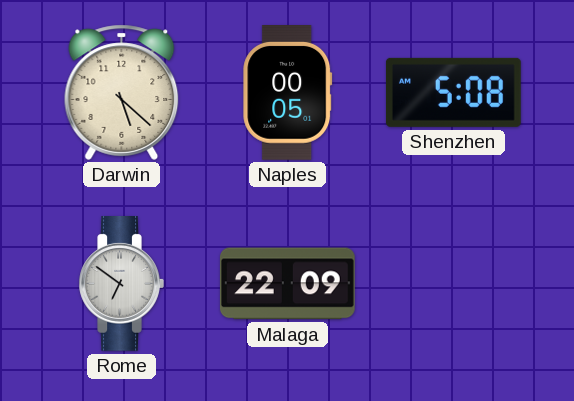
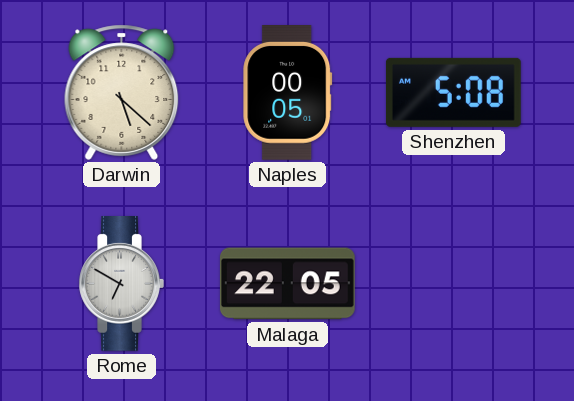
Rome: 6:51 -> 6:50
Malaga: 22:09 -> 22:05
